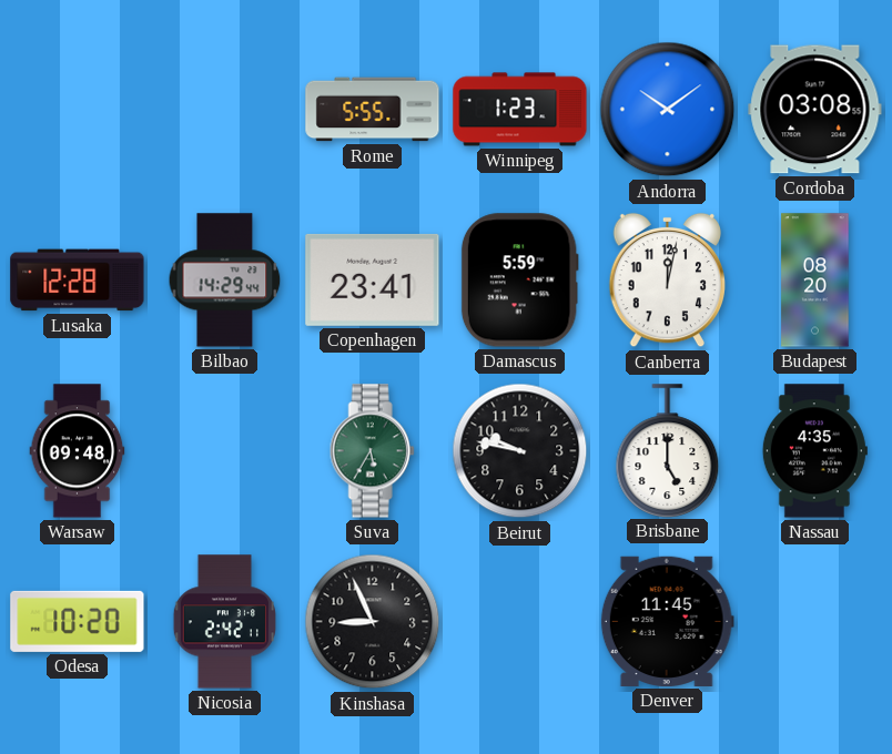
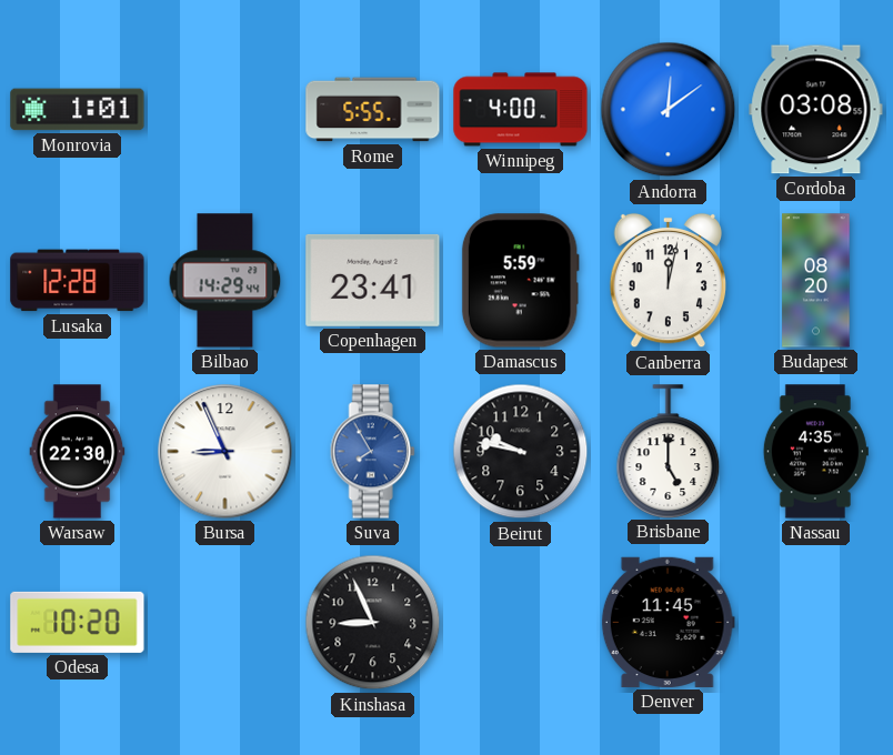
Monrovia: none -> 1:01
Winnipeg: 1:23 -> 4:00
Andorra: 10:09 -> 12:09
Warsaw: 09:48 -> 22:30
Bursa: none -> 8:56
Suva: 5:35 -> 7:55
Suva dial: green -> blue
Nicosia: 2:42 -> none
